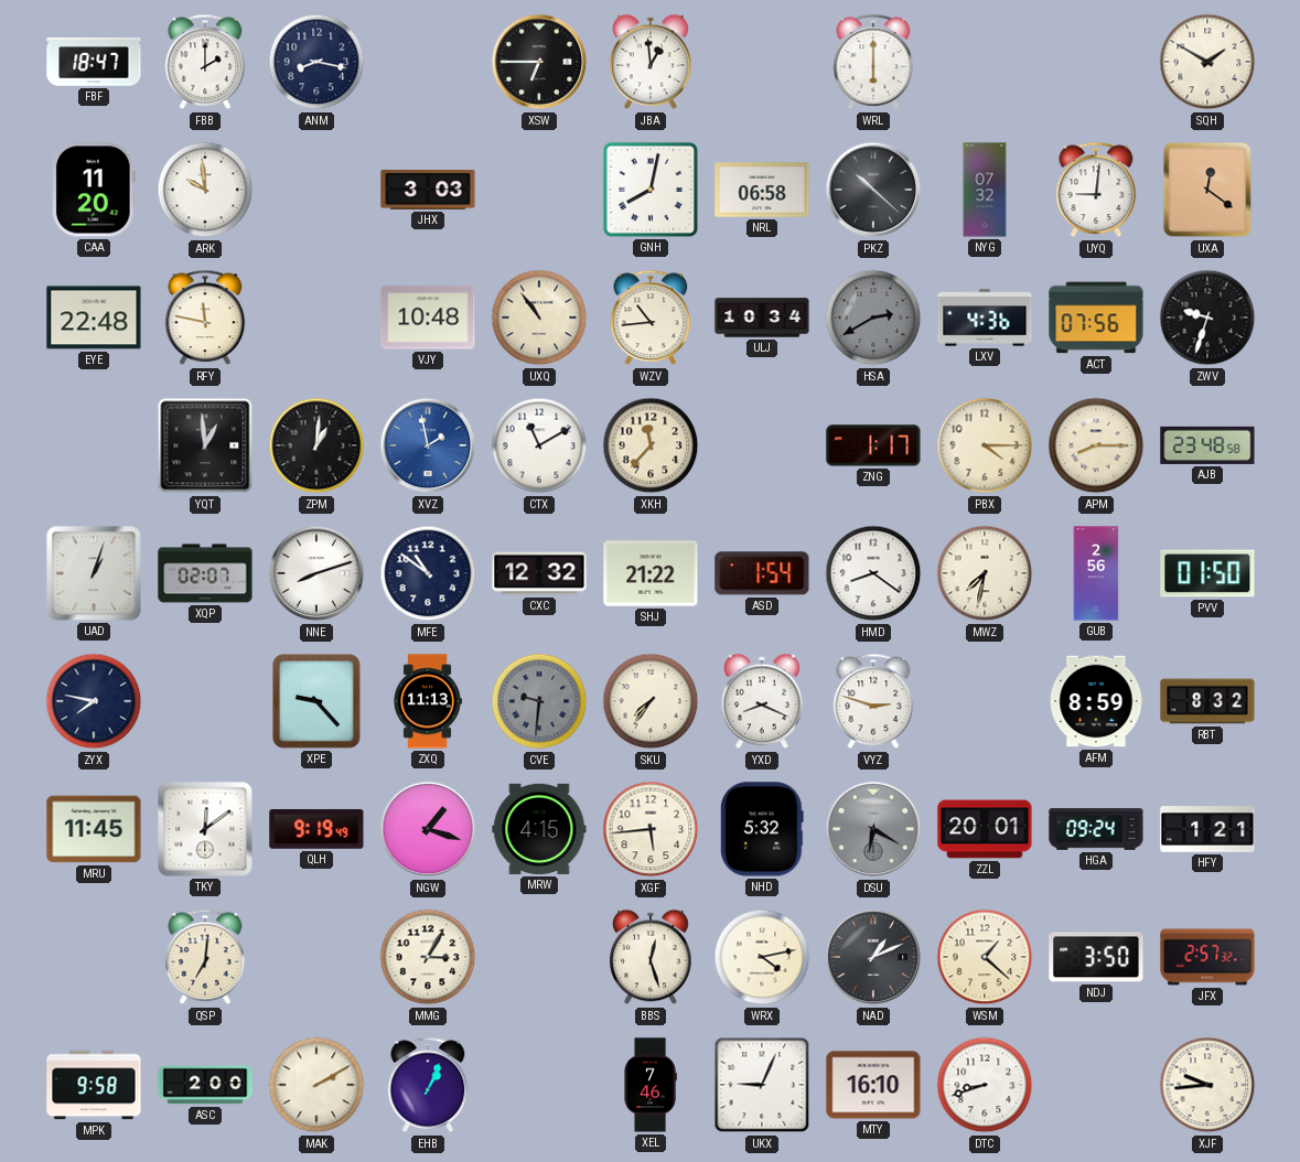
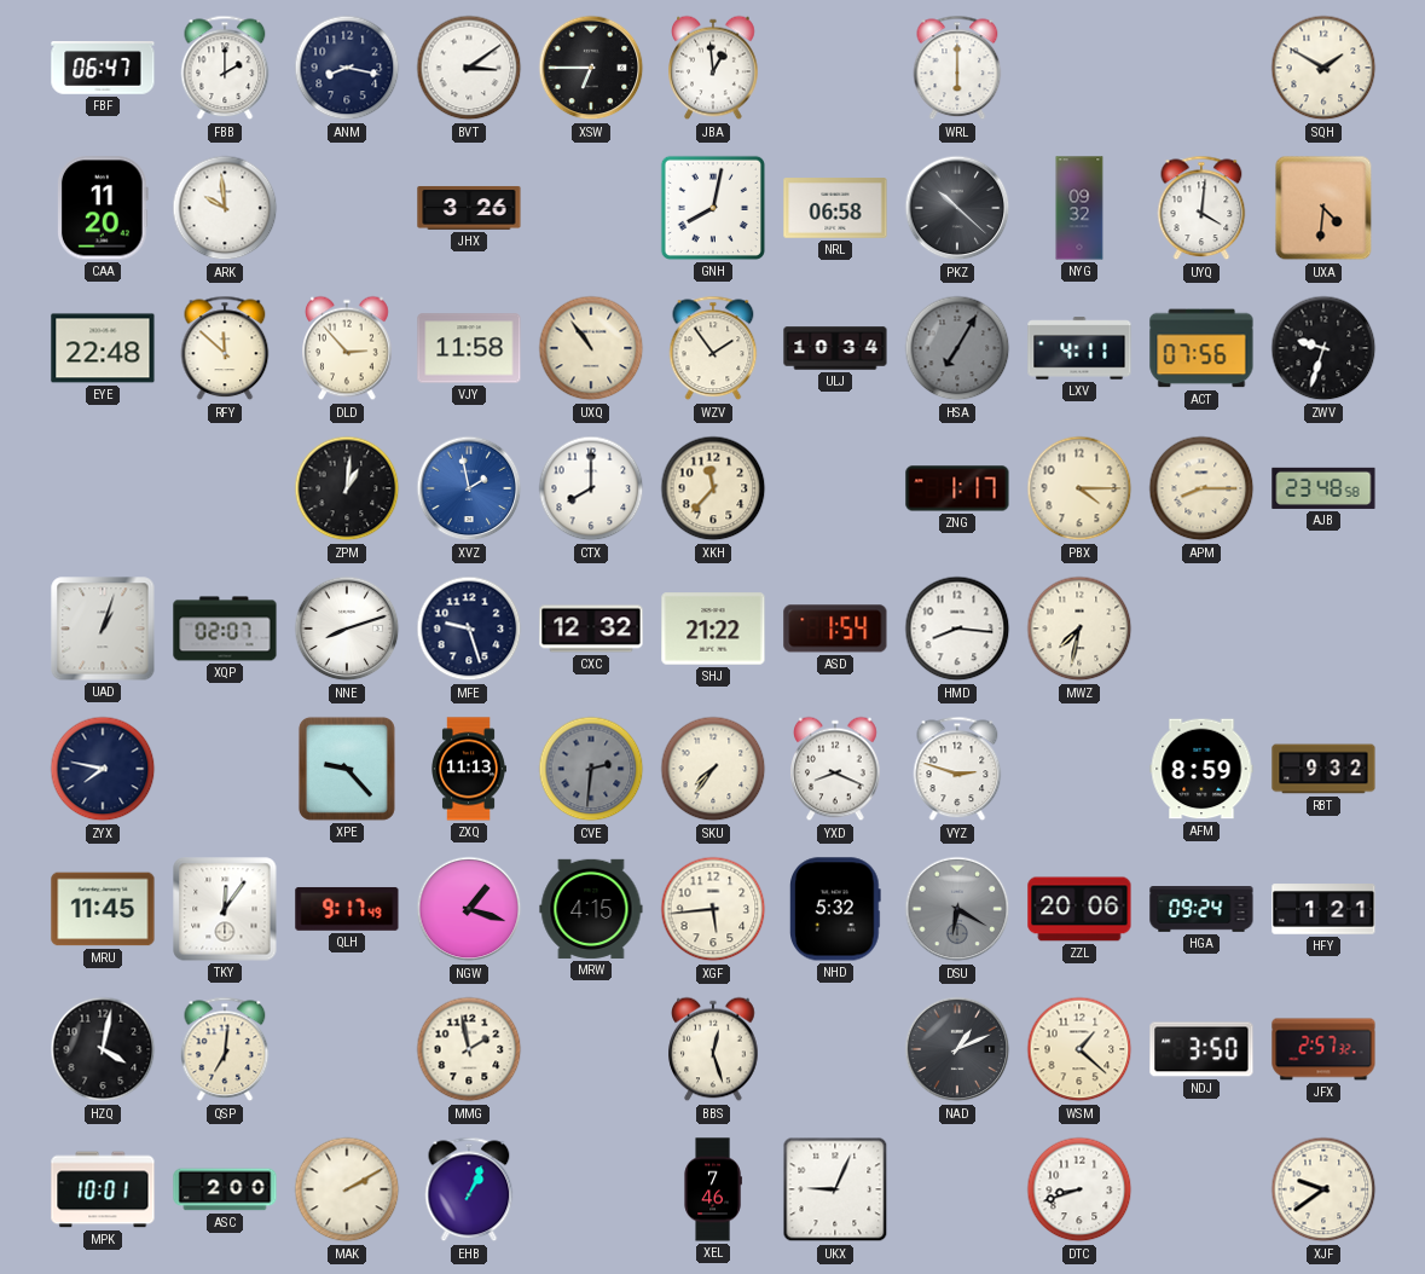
FBF: 18:47 -> 06:47
BVT: none -> 3:09
JHX: 3:03 -> 3:26
NYG: 07:32 -> 09:32
UYQ: 9:01 -> 4:01
UXA: 12:21 -> 4:31
RFY: 11:47 -> 11:52
DLD: none -> 2:53
VJY: 10:48 -> 11:58
WZV: 10:44 -> 1:54
HSA: 2:40 -> 7:05
LXV: 4:36 -> 4:11
YQT: 12:59 -> none
CTX: 11:10 -> 8:00
MFE: 10:51 -> 9:27
HMD: 8:21 -> 8:16
GUB: 2:56 -> none
PVV: 01:50 -> none
CVE: 9:31 -> 2:31
RBT: 8:32 -> 9:32
TKY: 12:09 -> 12:06
QLH: 9:19 -> 9:17
ZZL: 20:01 -> 20:06
HZQ: none -> 4:02
MMG: 3:05 -> 1:58
WRX: 4:13 -> none
MPK: 9:58 -> 10:01
MTY: 16:10 -> none
XJF: 9:44 -> 9:39
